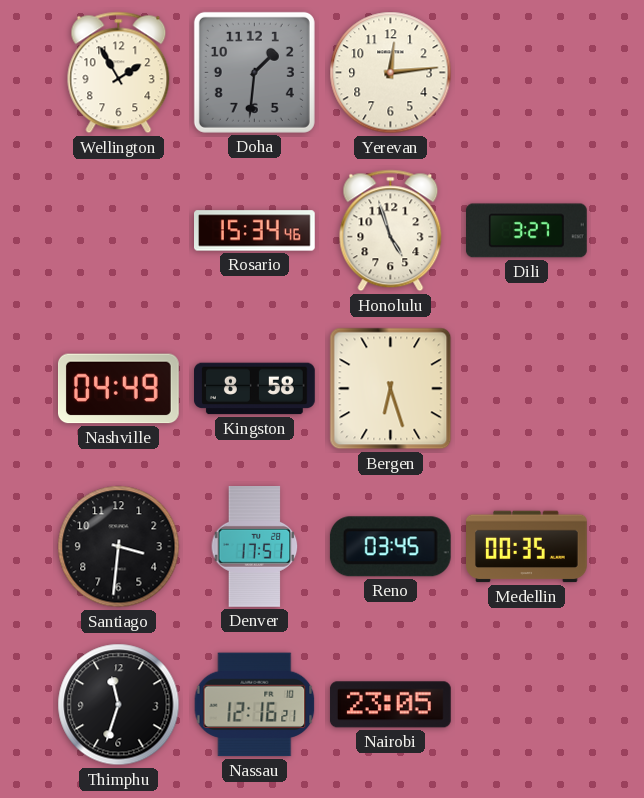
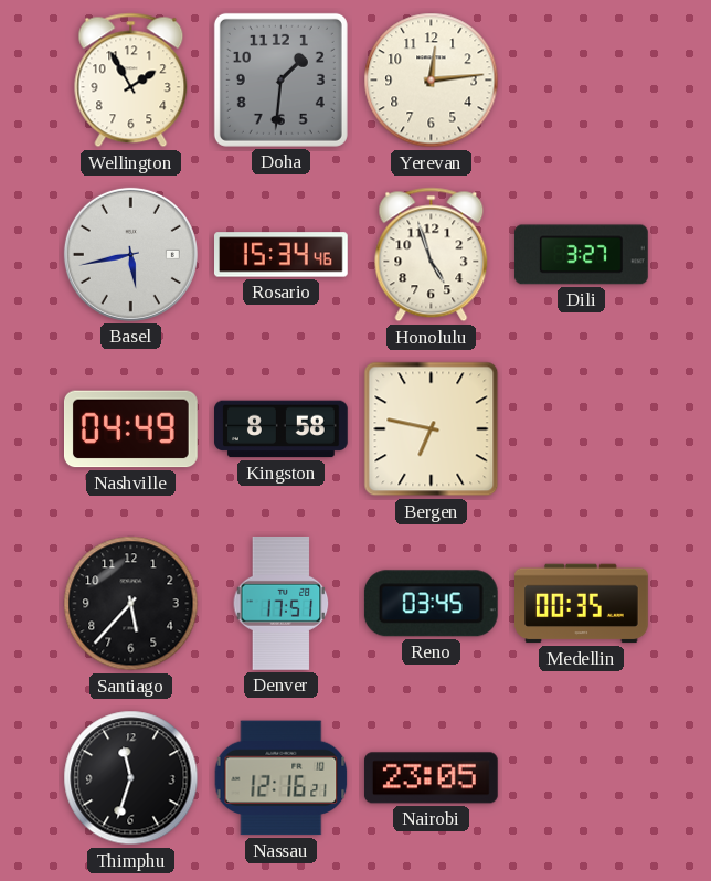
Basel: none -> 5:43
Bergen: 6:27 -> 6:47
Santiago: 3:31 -> 5:37
